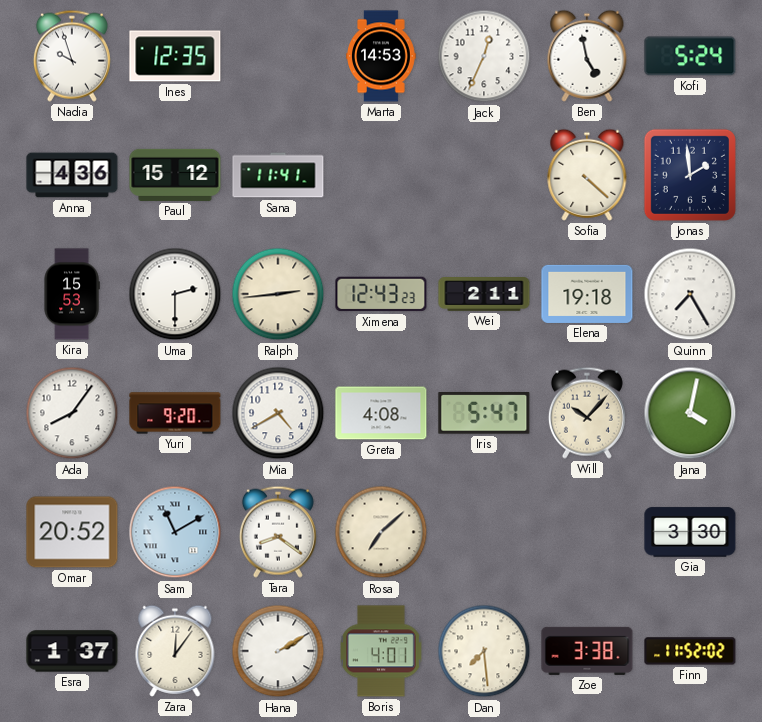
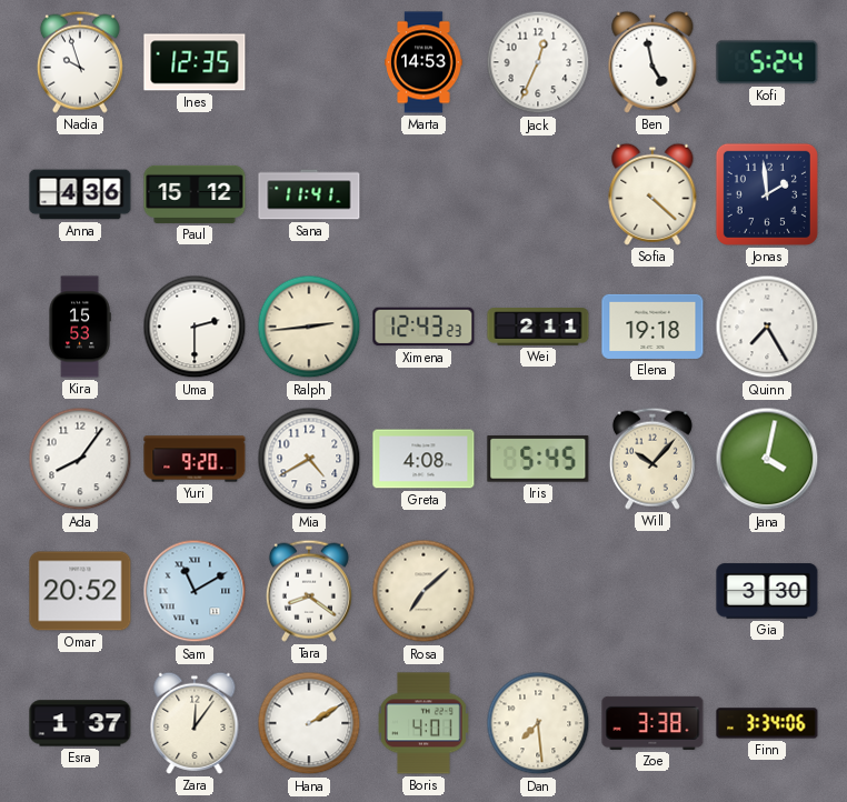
Iris: 5:47 -> 5:45
Finn: 11:52 -> 3:34
